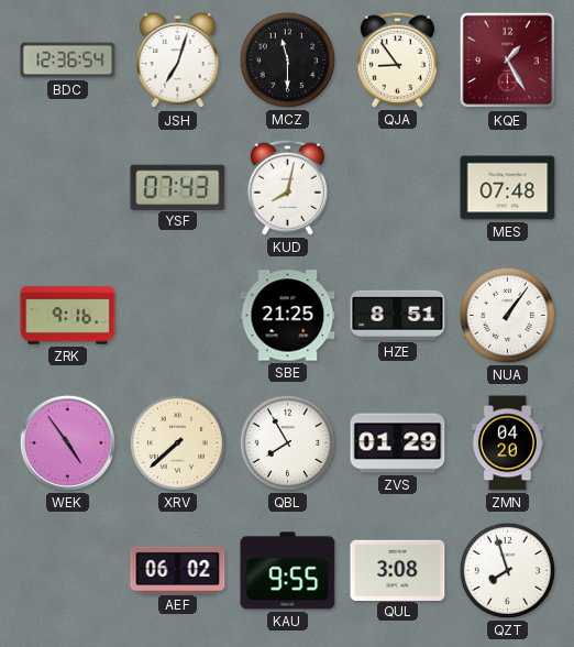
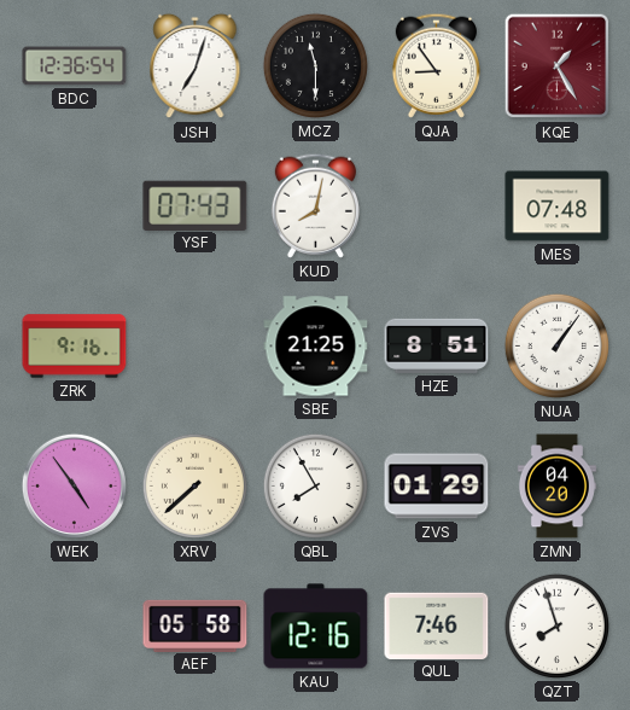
AEF: 06:02 -> 05:58
KAU: 9:55 -> 12:16
QUL: 3:08 -> 7:46
